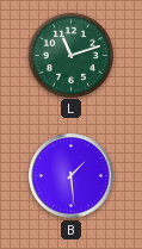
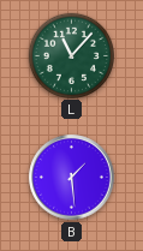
L: 11:12 -> 11:07
